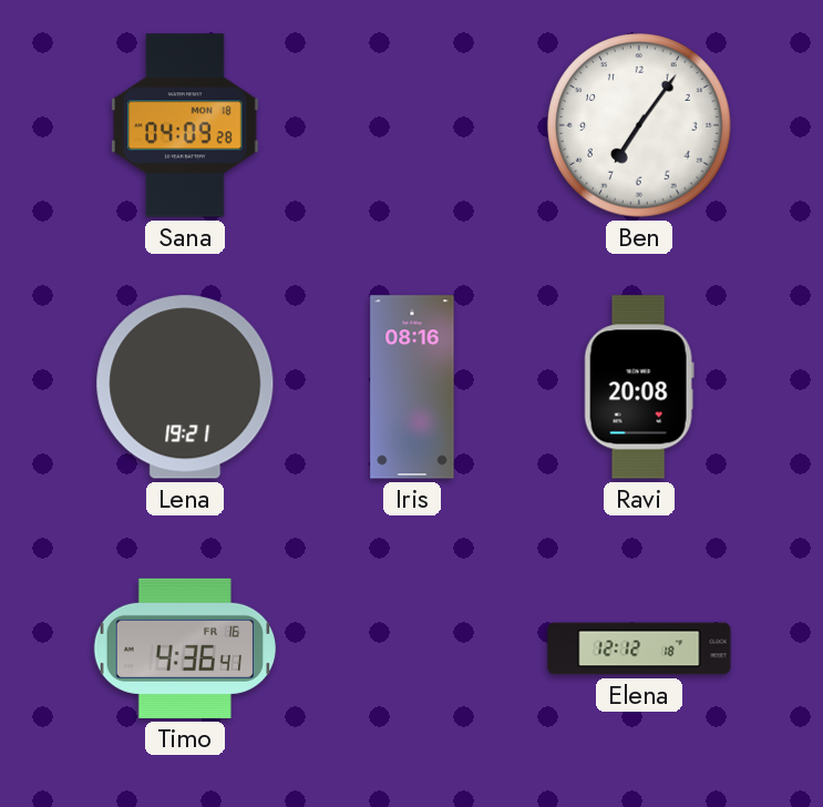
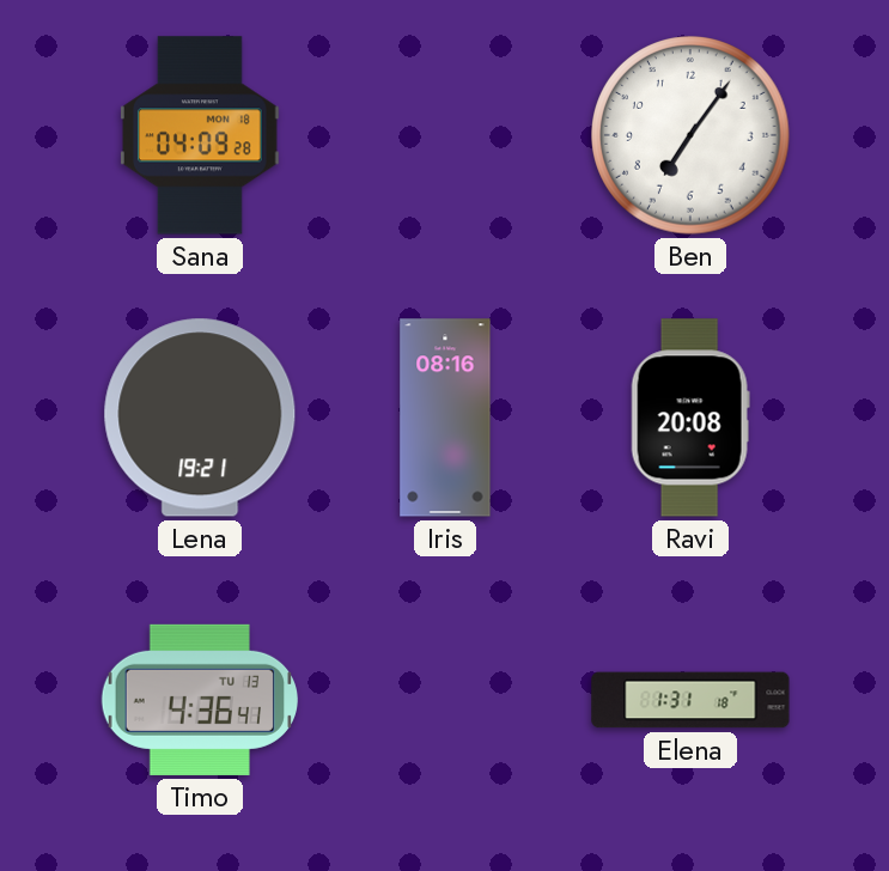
Timo date: FR 16 -> TU 13
Elena: 12:12 -> 1:31
